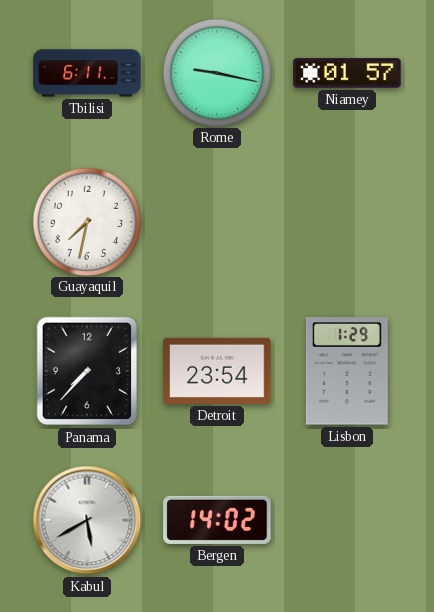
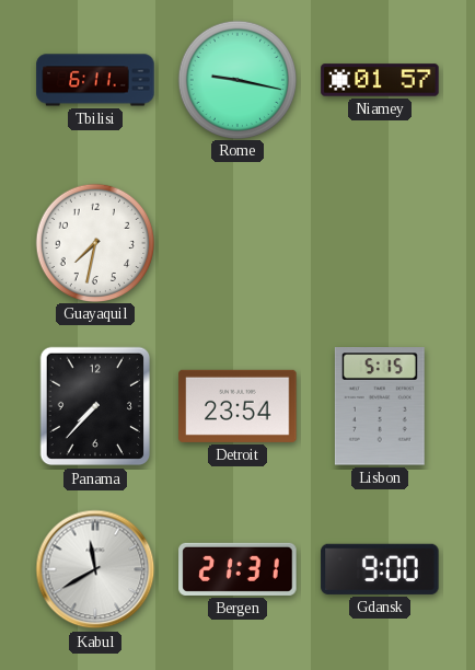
Lisbon: 1:29 -> 5:15
Kabul: 5:40 -> 11:40
Bergen: 14:02 -> 21:31
Gdansk: none -> 9:00
